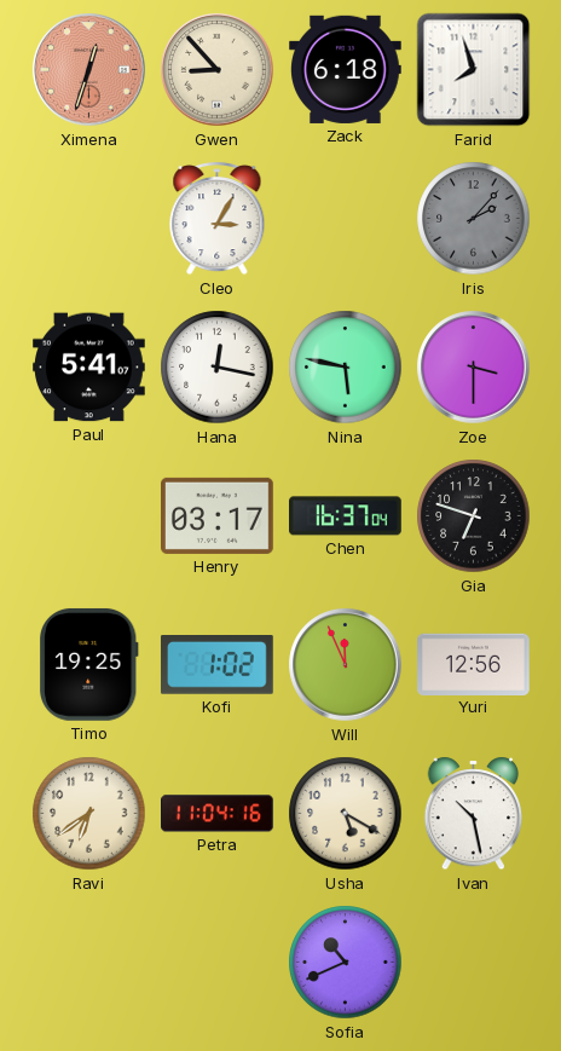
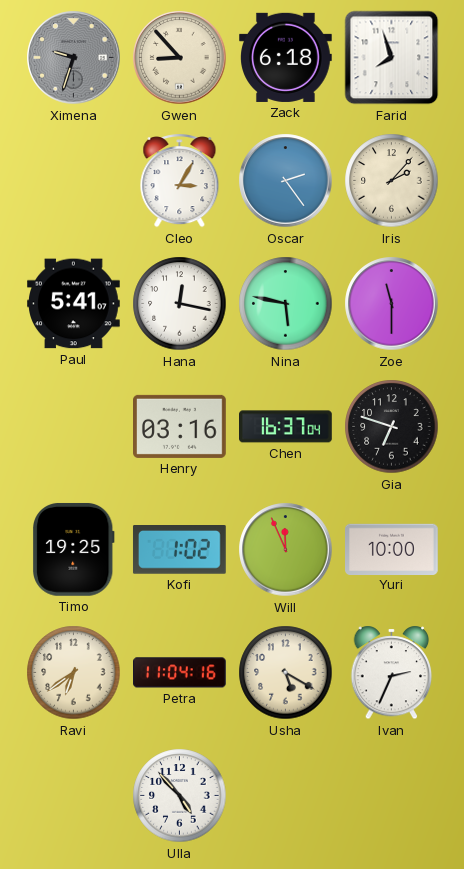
Ximena: 12:33 -> 9:33
Ximena dial: salmon -> grey
Oscar: none -> 2:24
Iris dial: grey -> cream
Zoe: 3:30 -> 11:30
Henry: 03:17 -> 03:16
Yuri: 12:56 -> 10:00
Ivan: 10:28 -> 2:34
Ulla: none -> 4:53
Sofia: 10:41 -> none
